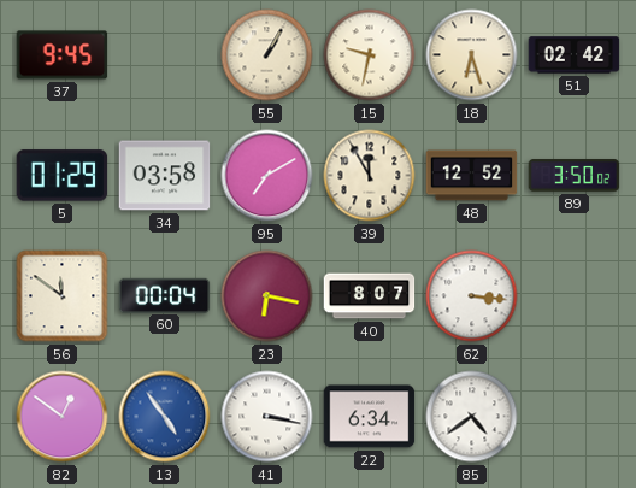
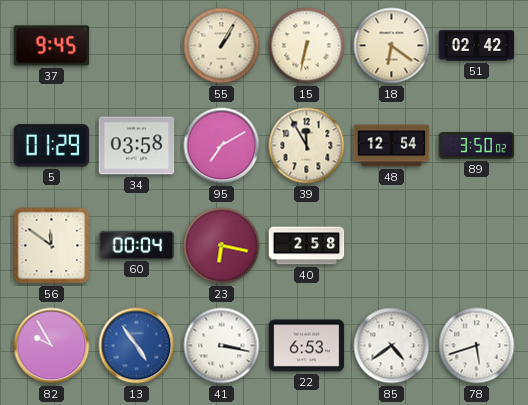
15: 9:32 -> 6:32
18: 6:27 -> 6:21
48: 12:52 -> 12:54
40: 8:07 -> 2:58
62: 3:16 -> none
82: 12:51 -> 9:55
22: 6:34 -> 6:53
78: none -> 5:42
